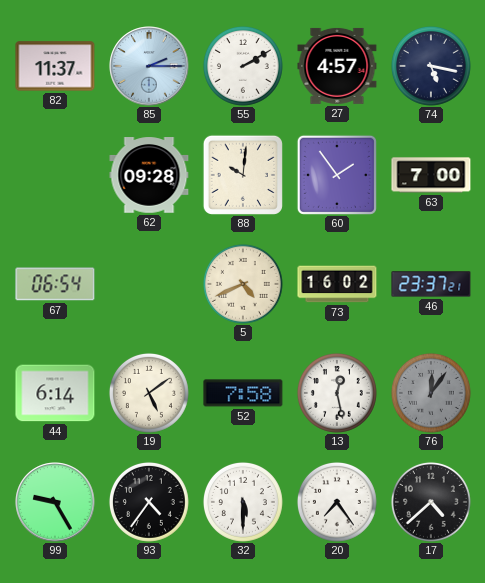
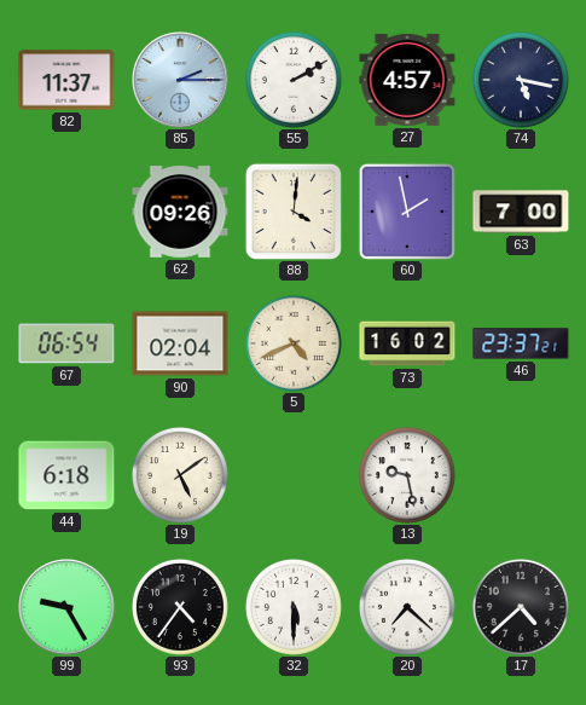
62: 09:28 -> 09:26
88: 10:01 -> 4:01
60: 1:54 -> 1:58
90: none -> 02:04
44: 6:14 -> 6:18
52: 7:58 -> none
13: 12:28 -> 9:28
76: 12:06 -> none
20: 7:24 -> 7:22
